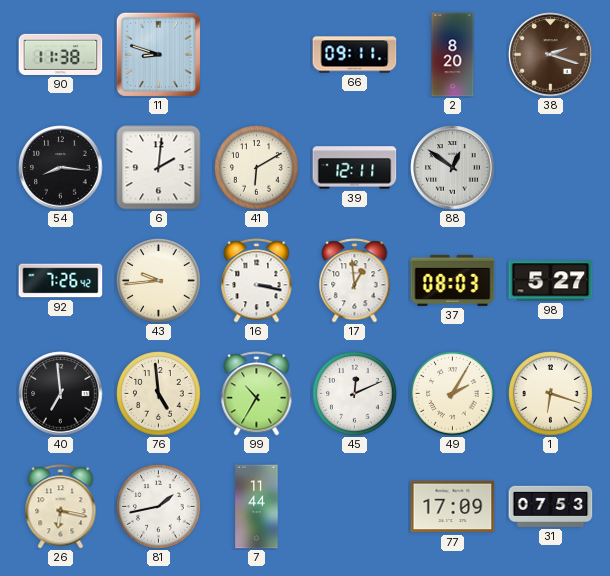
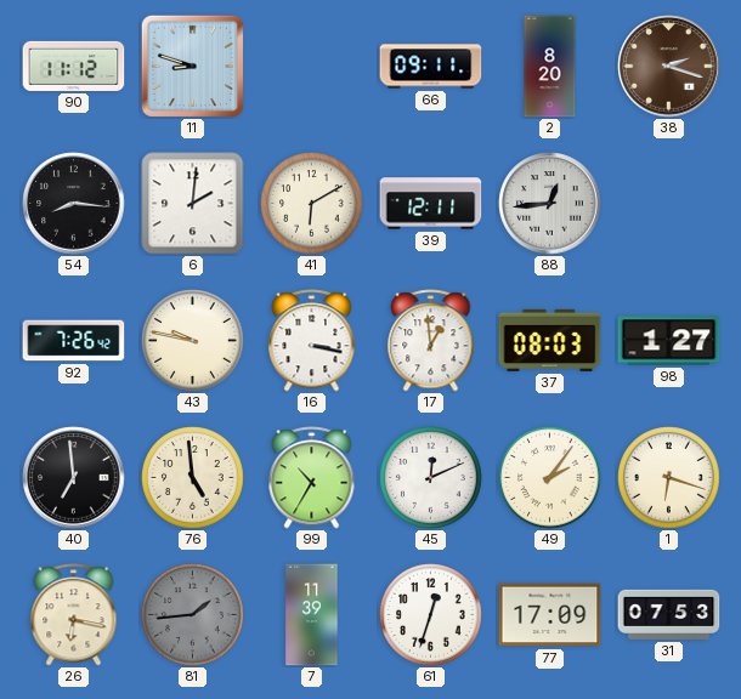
90: 11:38 -> 11:12
88: 12:51 -> 12:44
43: 9:44 -> 9:47
98: 5:27 -> 1:27
49: 2:05 -> 2:06
81: 1:43 -> 1:44
81 dial: white -> grey
7: 11:44 -> 11:39
61: none -> 12:33
